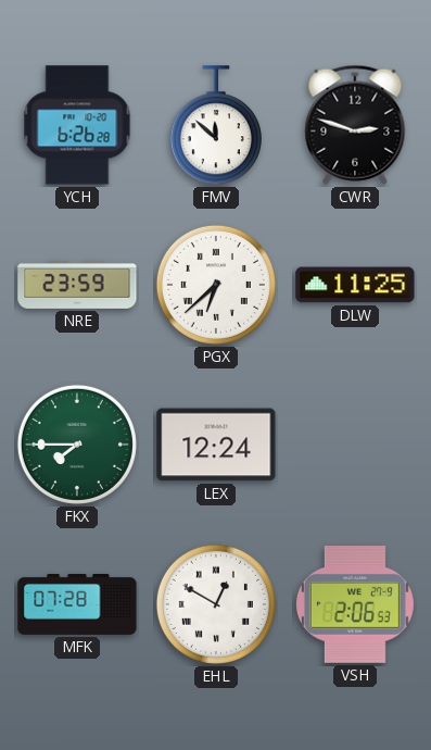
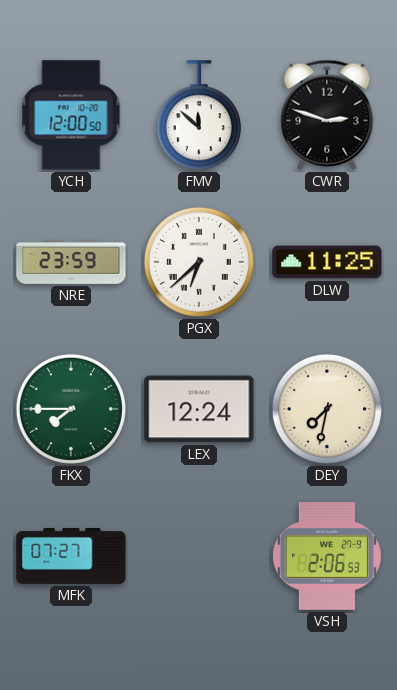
YCH: 6:26 -> 12:00
DEY: none -> 7:32
MFK: 07:28 -> 07:27
EHL: 12:50 -> none
